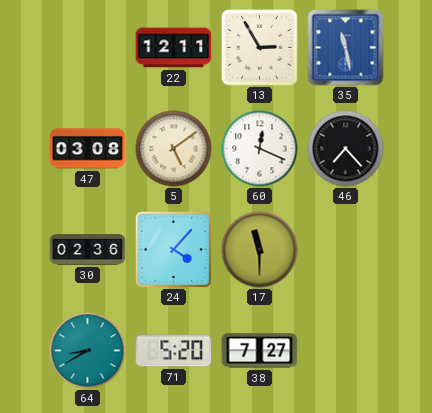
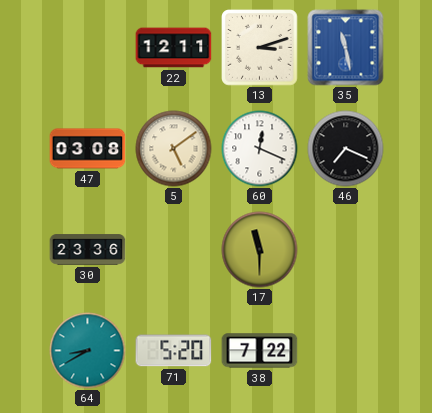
13: 2:55 -> 3:12
46: 7:23 -> 7:19
30: 02:36 -> 23:36
24: 4:07 -> none
38: 7:27 -> 7:22
